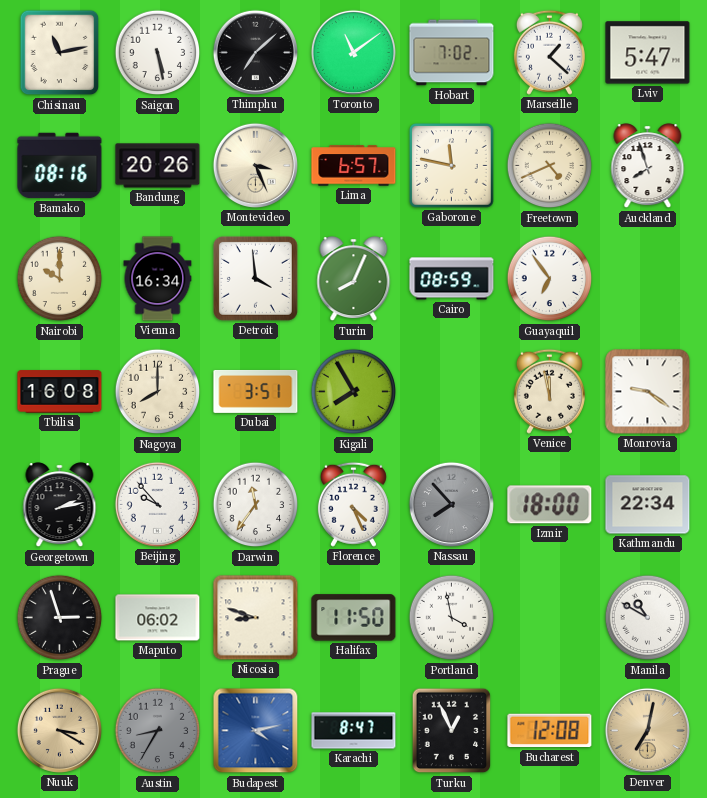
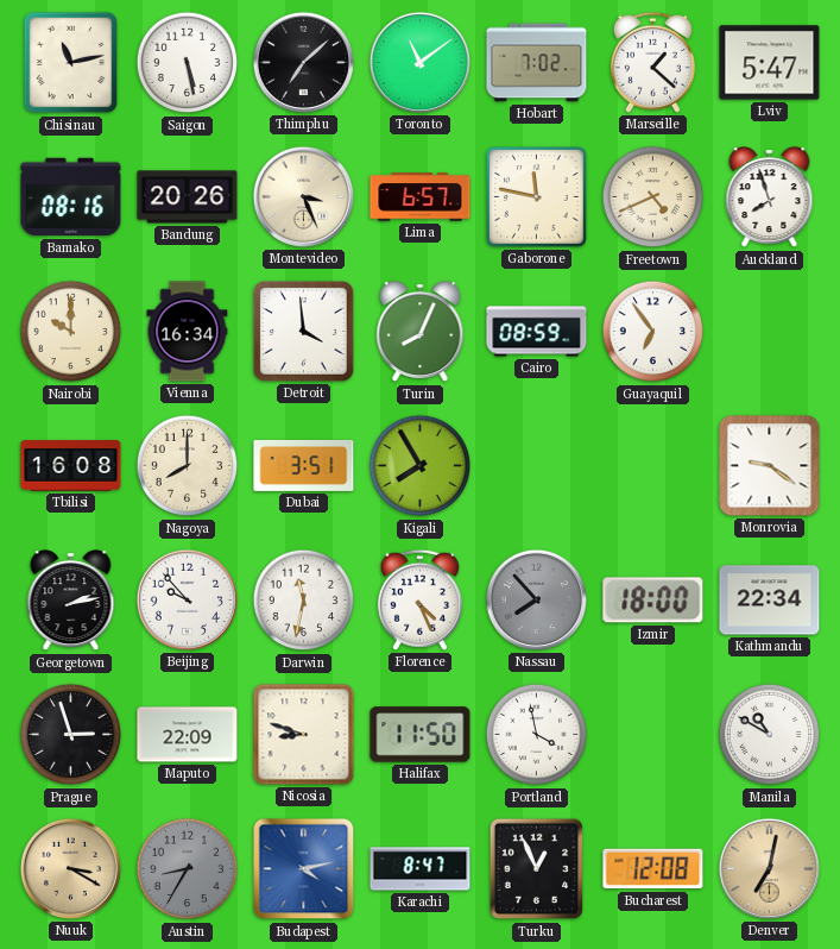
Venice: 11:58 -> none
Darwin: 11:36 -> 11:32
Maputo: 06:02 -> 22:09
